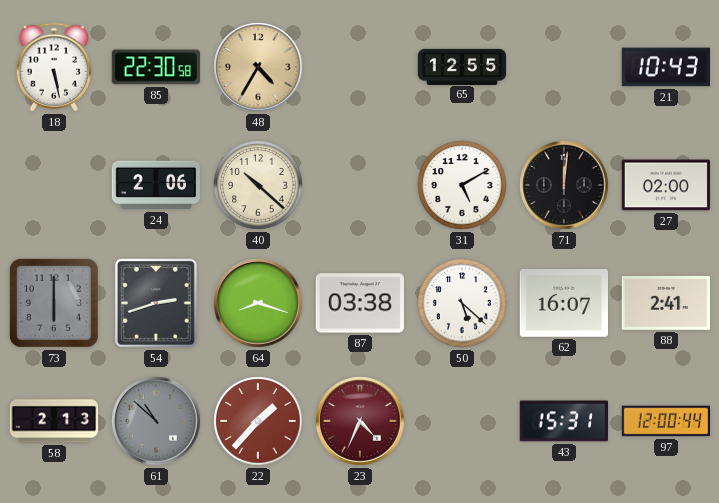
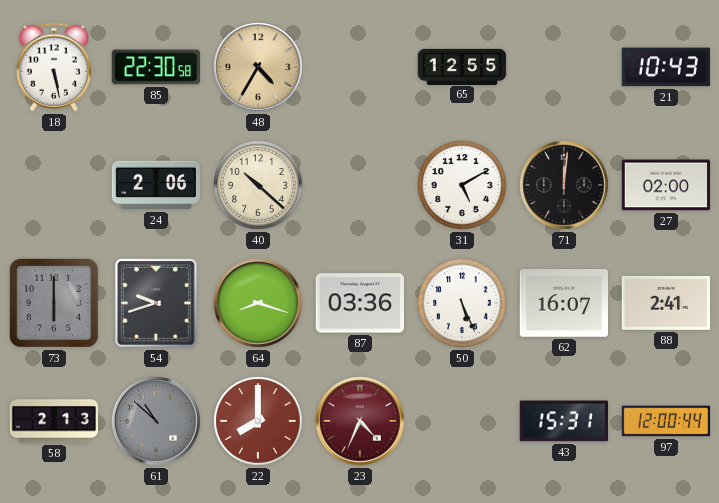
54: 2:42 -> 9:42
87: 03:38 -> 03:36
50: 5:22 -> 5:26
22: 1:37 -> 8:00
